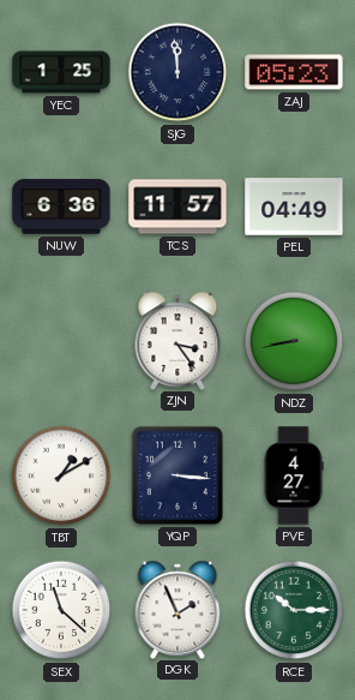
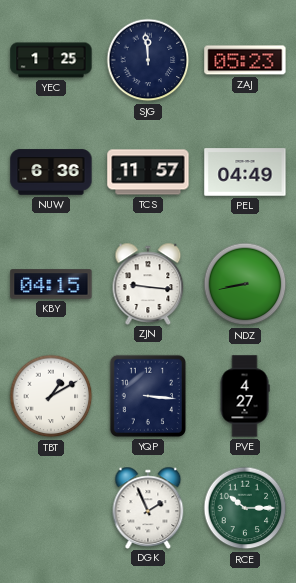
KBY: none -> 04:15
ZJN: 3:24 -> 9:16
SEX: 11:22 -> none
